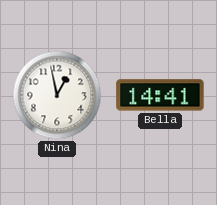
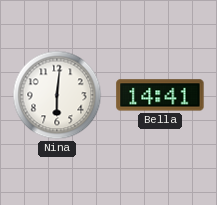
Nina: 12:58 -> 6:01
